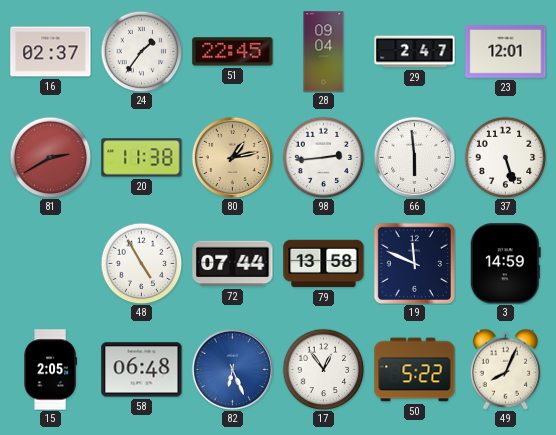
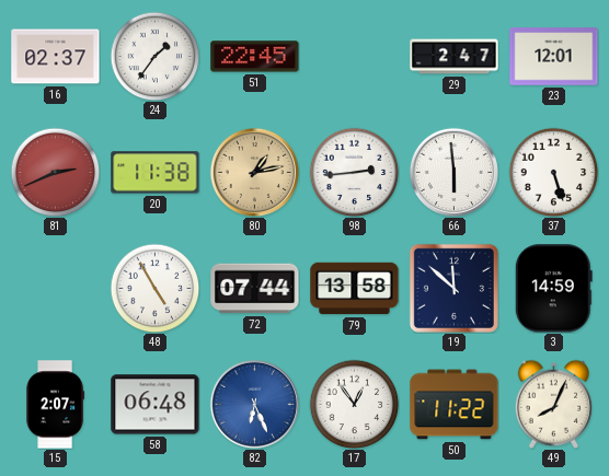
28: 09:04 -> none
81: 2:40 -> 2:41
19: 11:49 -> 11:52
15: 2:05 -> 2:07
50: 5:22 -> 11:22
